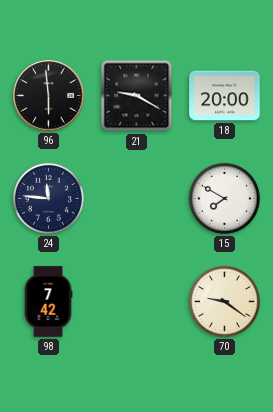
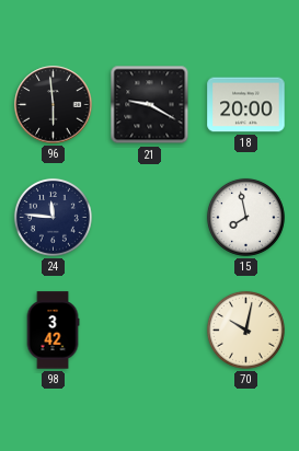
15: 7:50 -> 7:58
98: 7:42 -> 3:42
70: 9:21 -> 10:02
